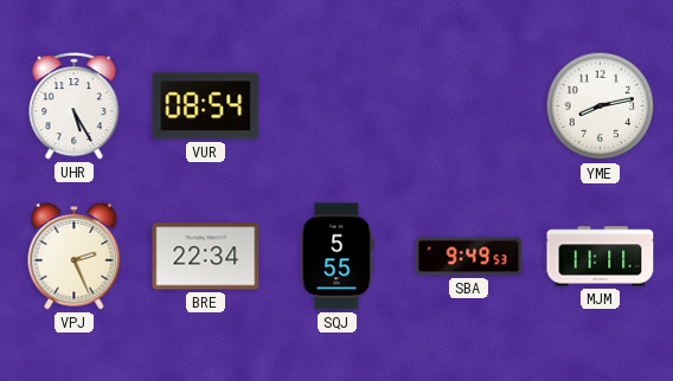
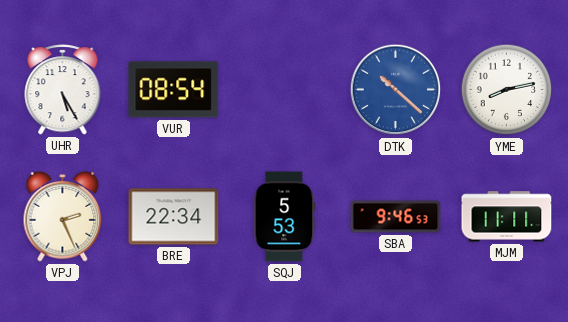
DTK: none -> 10:22
SQJ: 5:55 -> 5:53
SBA: 9:49 -> 9:46
